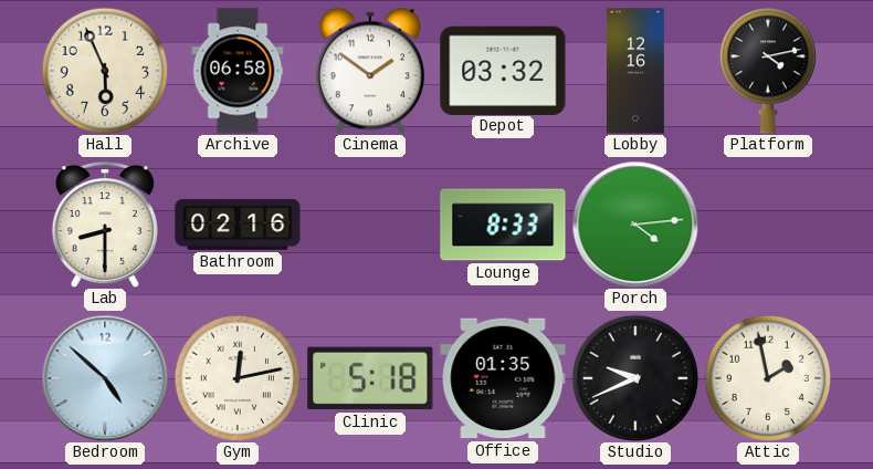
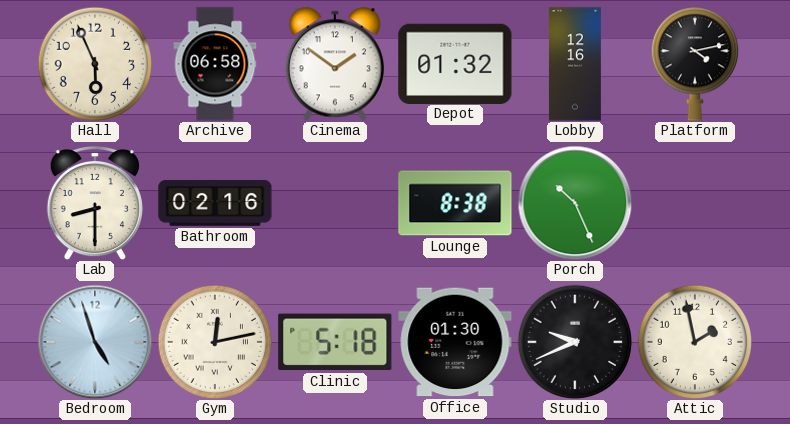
Depot: 03:32 -> 01:32
Lounge: 8:33 -> 8:38
Porch: 4:14 -> 10:26
Bedroom: 4:52 -> 4:57
Office: 01:35 -> 01:30
